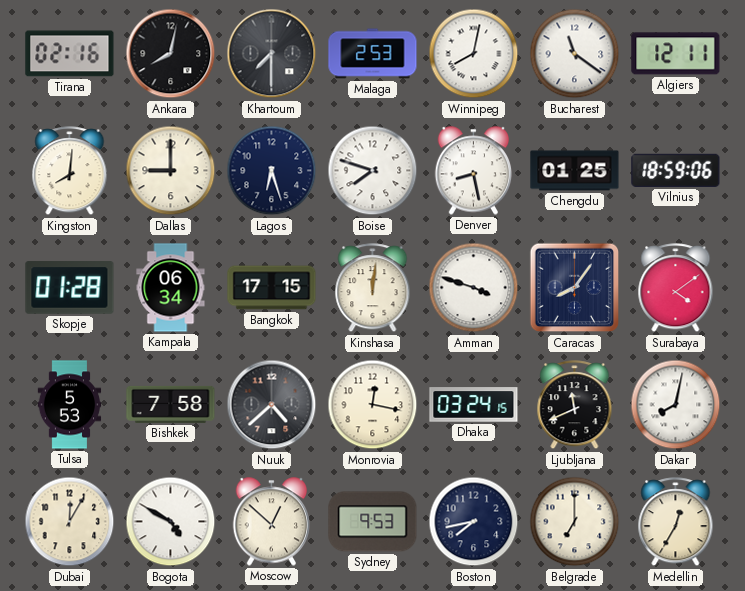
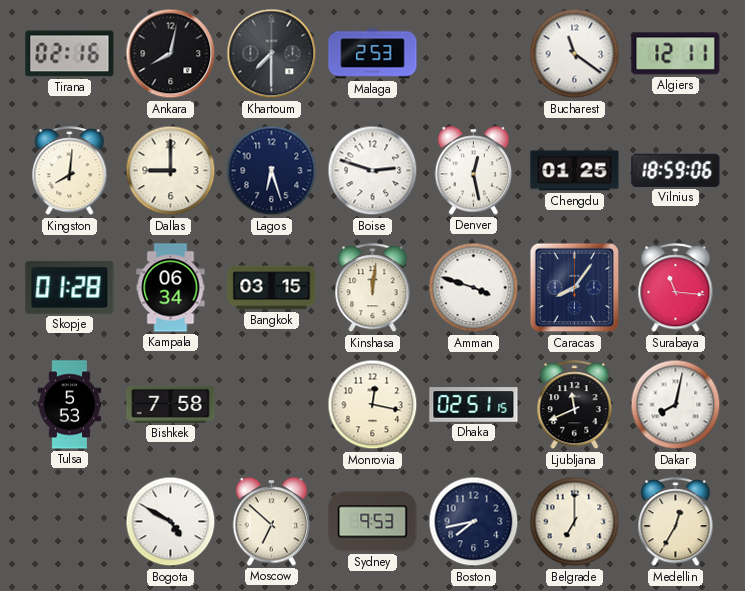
Winnipeg: 8:02 -> none
Boise: 7:48 -> 2:48
Denver: 8:28 -> 12:28
Bangkok: 17:15 -> 03:15
Surabaya: 4:09 -> 11:16
Nuuk: 4:38 -> none
Dhaka: 03:24 -> 02:51
Dubai: 12:05 -> none
Moscow: 12:52 -> 6:52
